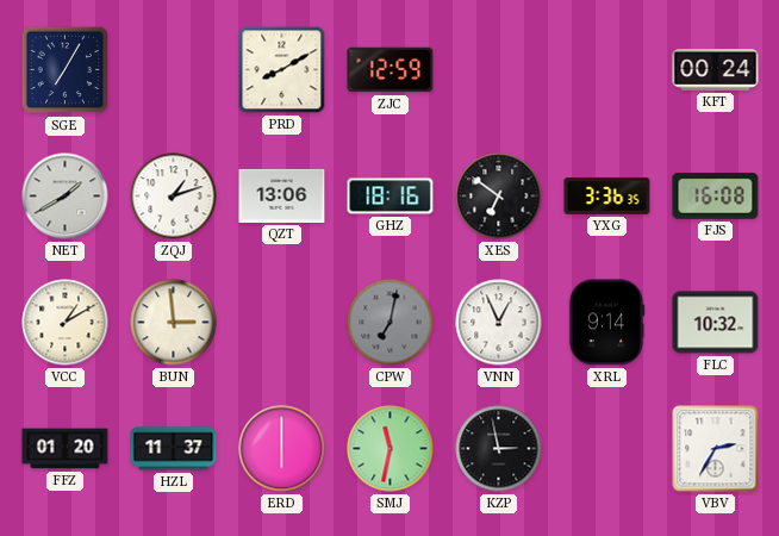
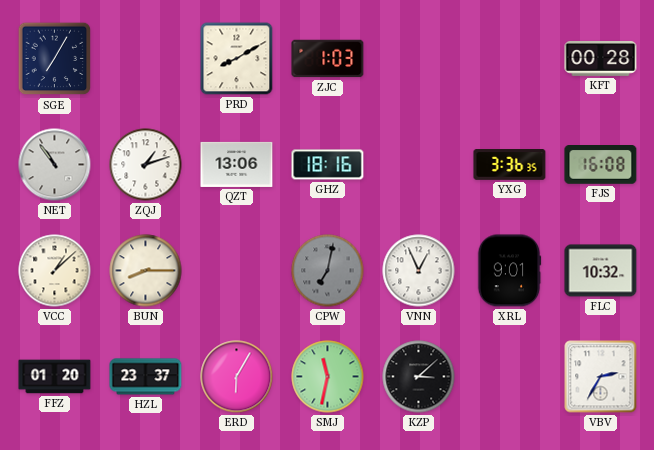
ZJC: 12:59 -> 1:03
KFT: 00:24 -> 00:28
NET: 1:40 -> 10:54
XES: 6:51 -> none
VCC: 1:10 -> 1:08
BUN: 2:59 -> 8:15
XRL: 9:14 -> 9:01
HZL: 11:37 -> 23:37
ERD: 6:00 -> 6:05
KZP: 2:58 -> 3:08
